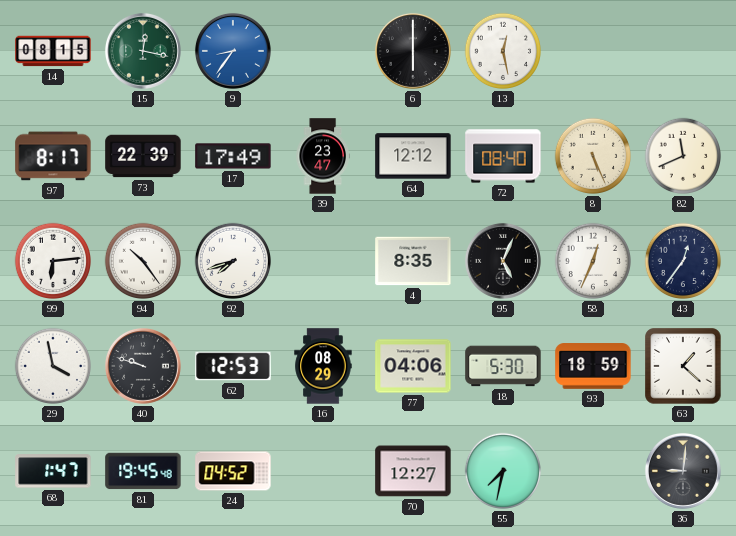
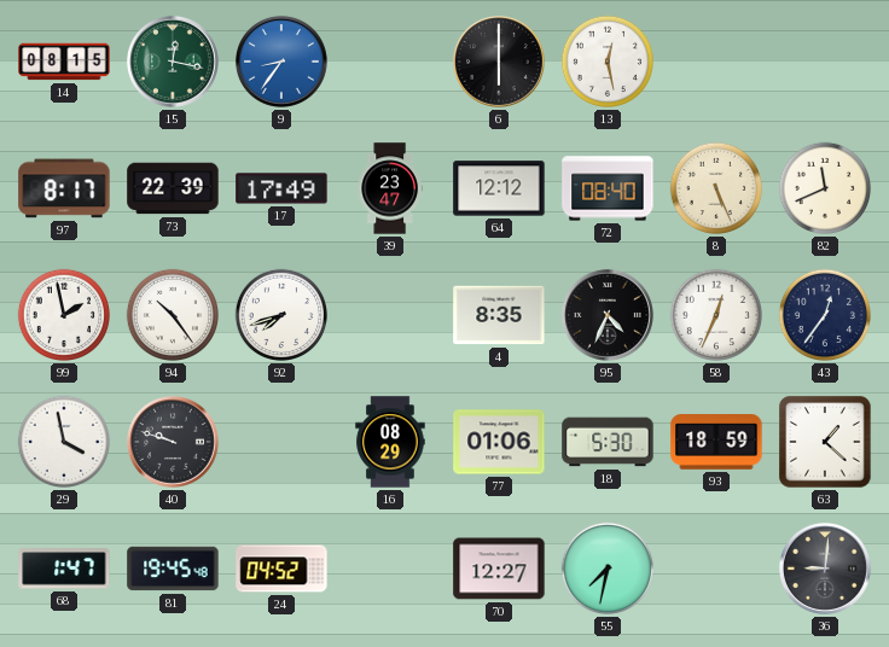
99: 6:14 -> 1:58
95: 5:04 -> 4:34
62: 12:53 -> none
77: 04:06 -> 01:06
